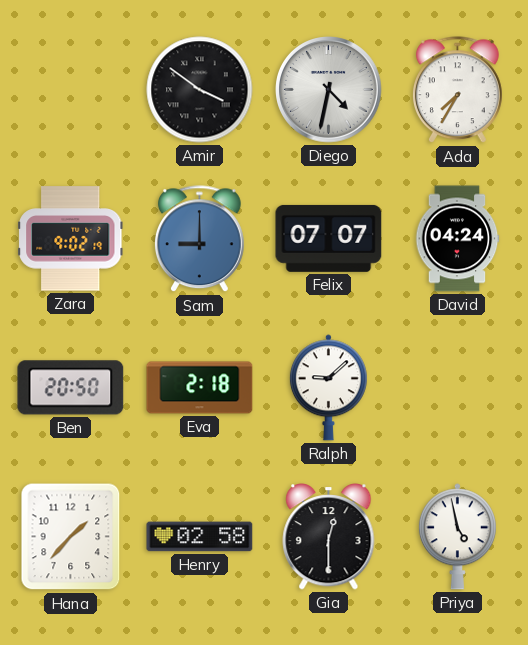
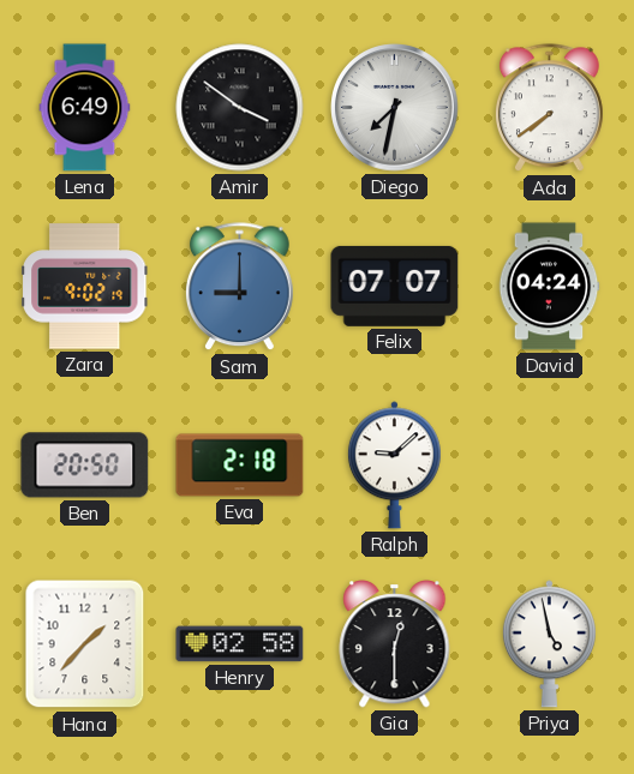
Lena: none -> 6:49
Diego: 4:32 -> 7:32
Ada: 7:35 -> 7:39
